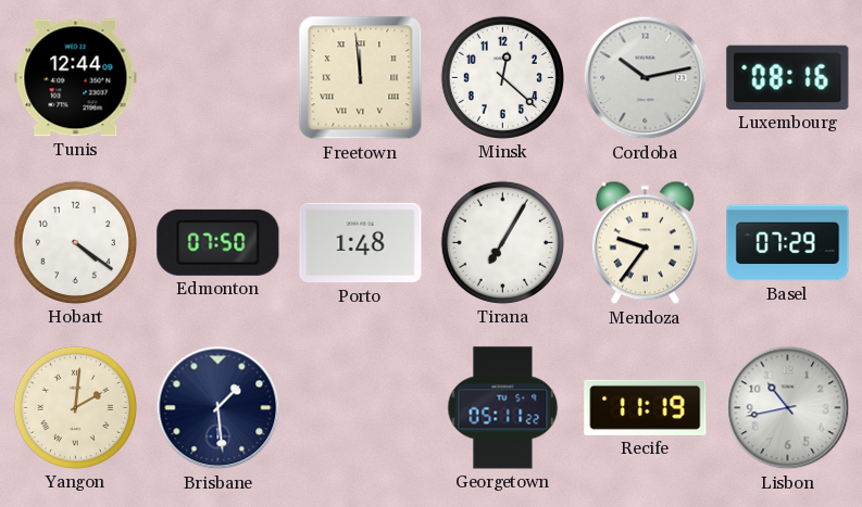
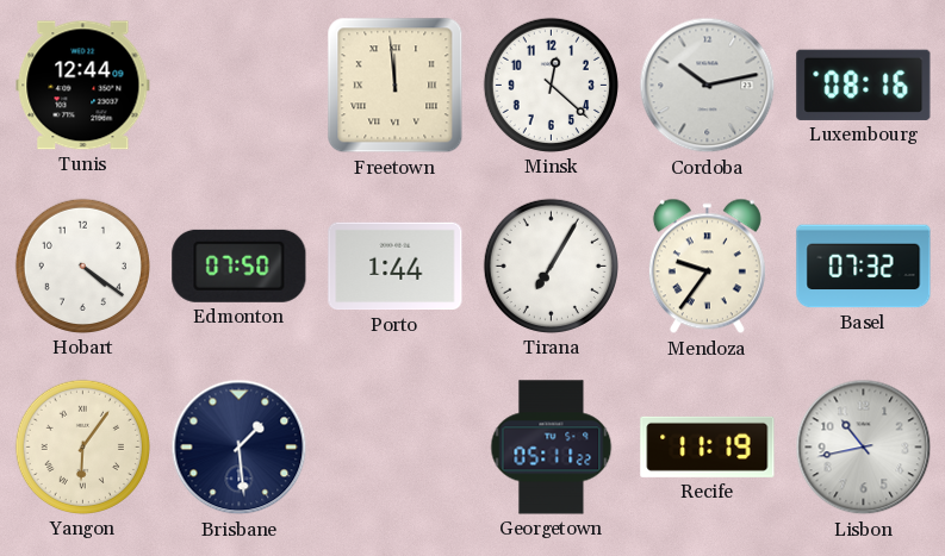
Porto: 1:48 -> 1:44
Basel: 07:29 -> 07:32
Yangon: 2:01 -> 6:06
